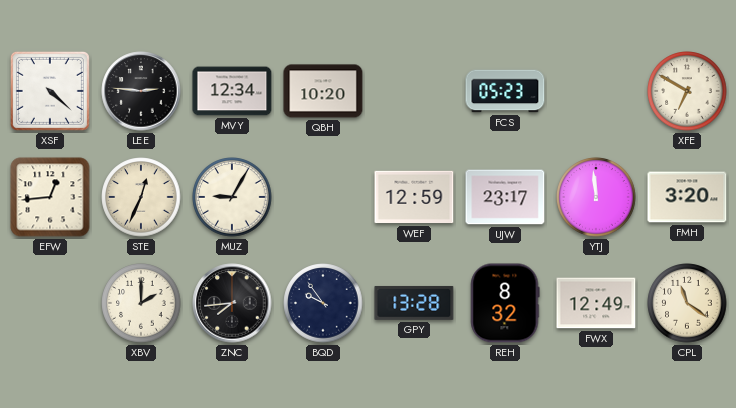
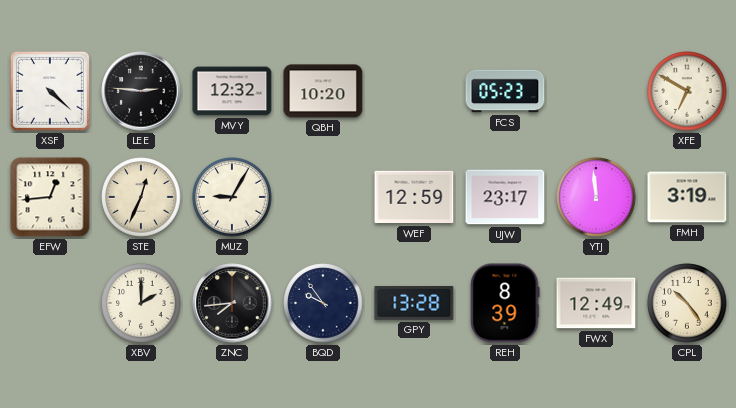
MVY: 12:34 -> 12:32
FMH: 3:20 -> 3:19
REH: 8:32 -> 8:39
CPL: 11:21 -> 10:24
